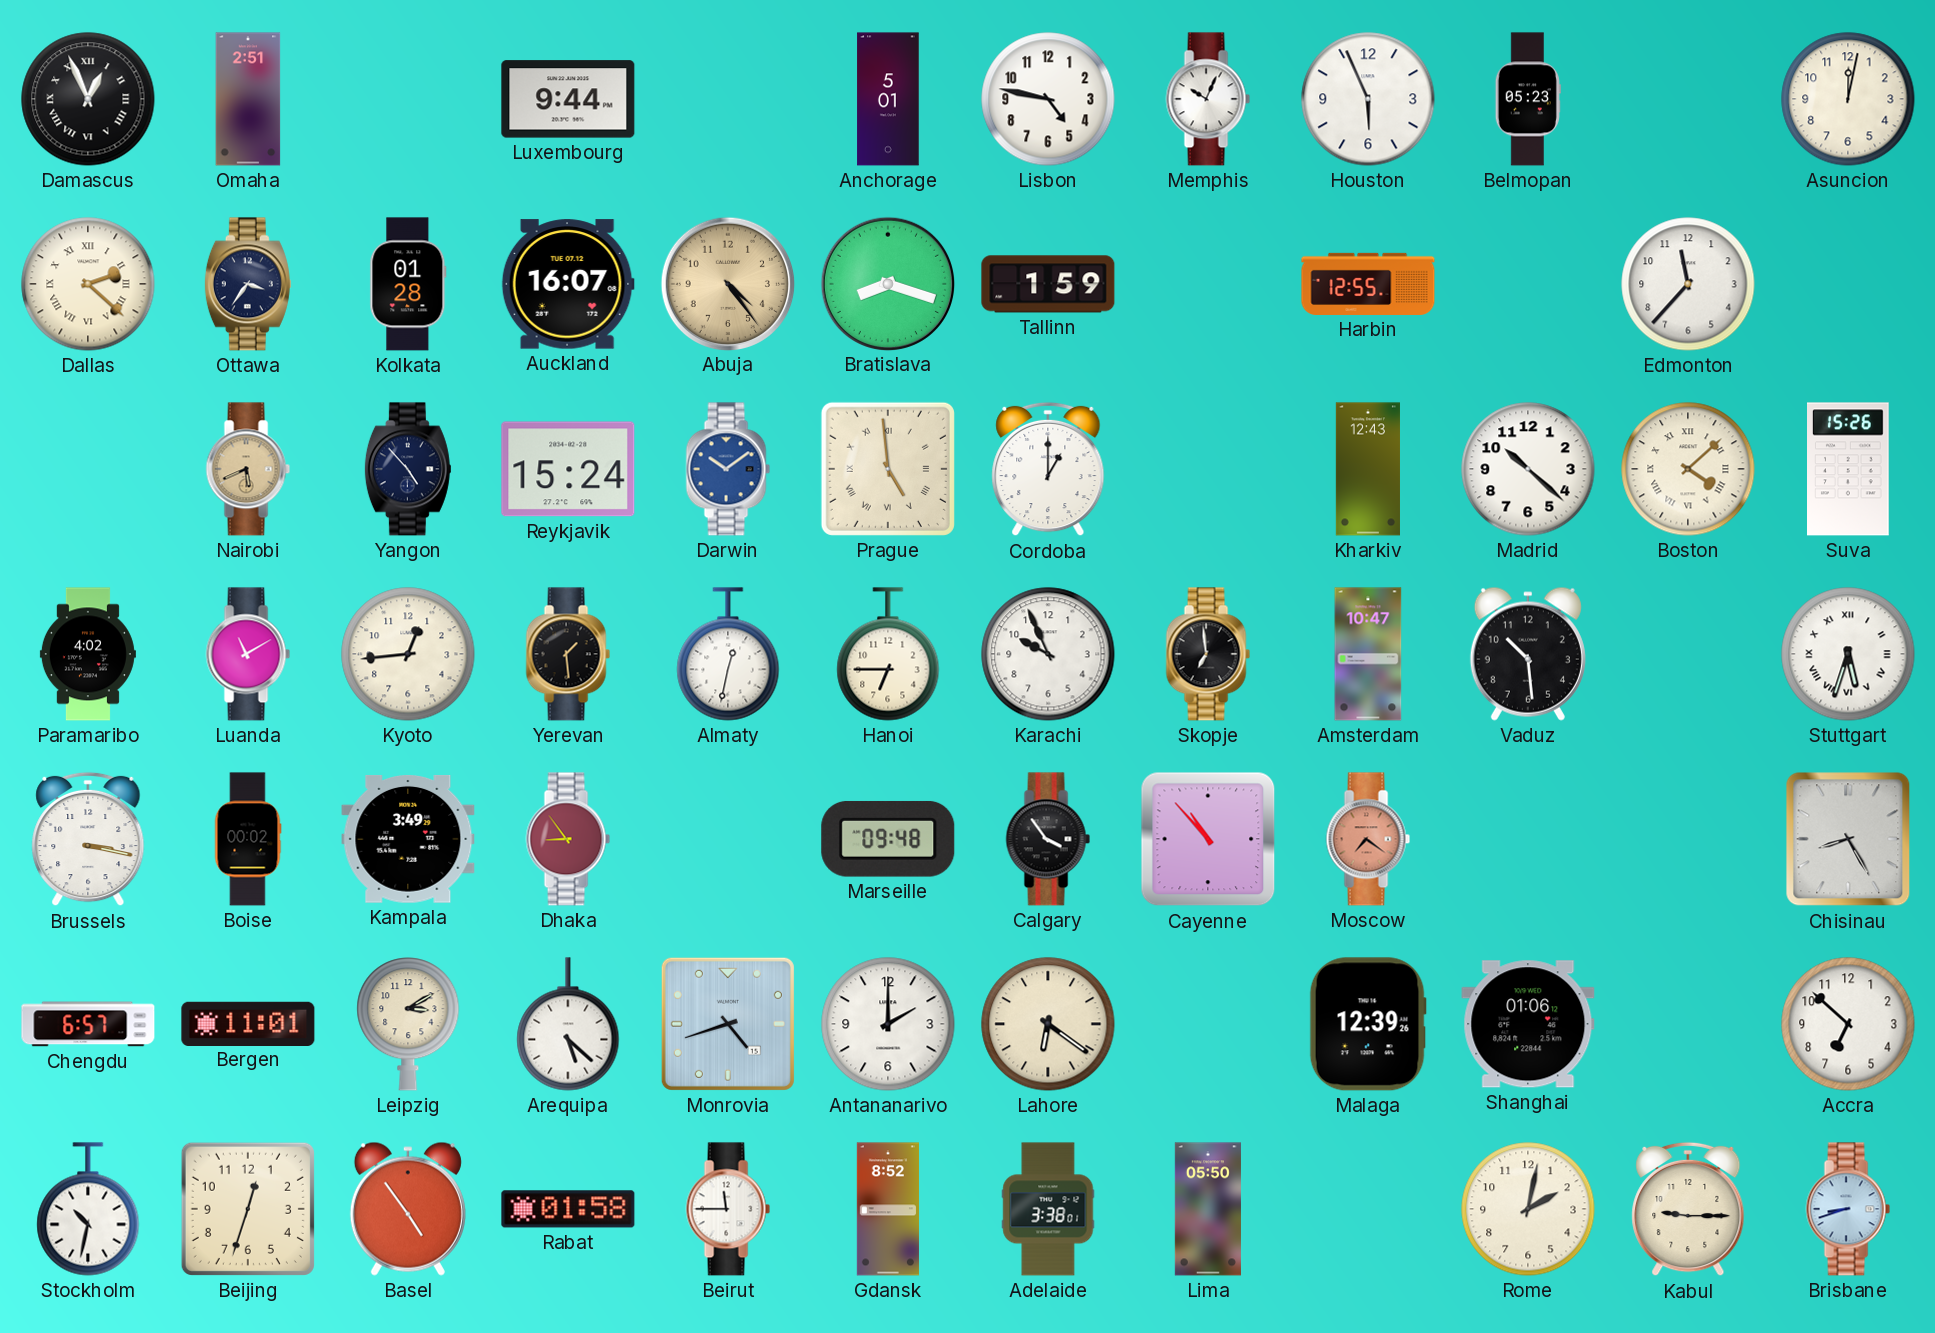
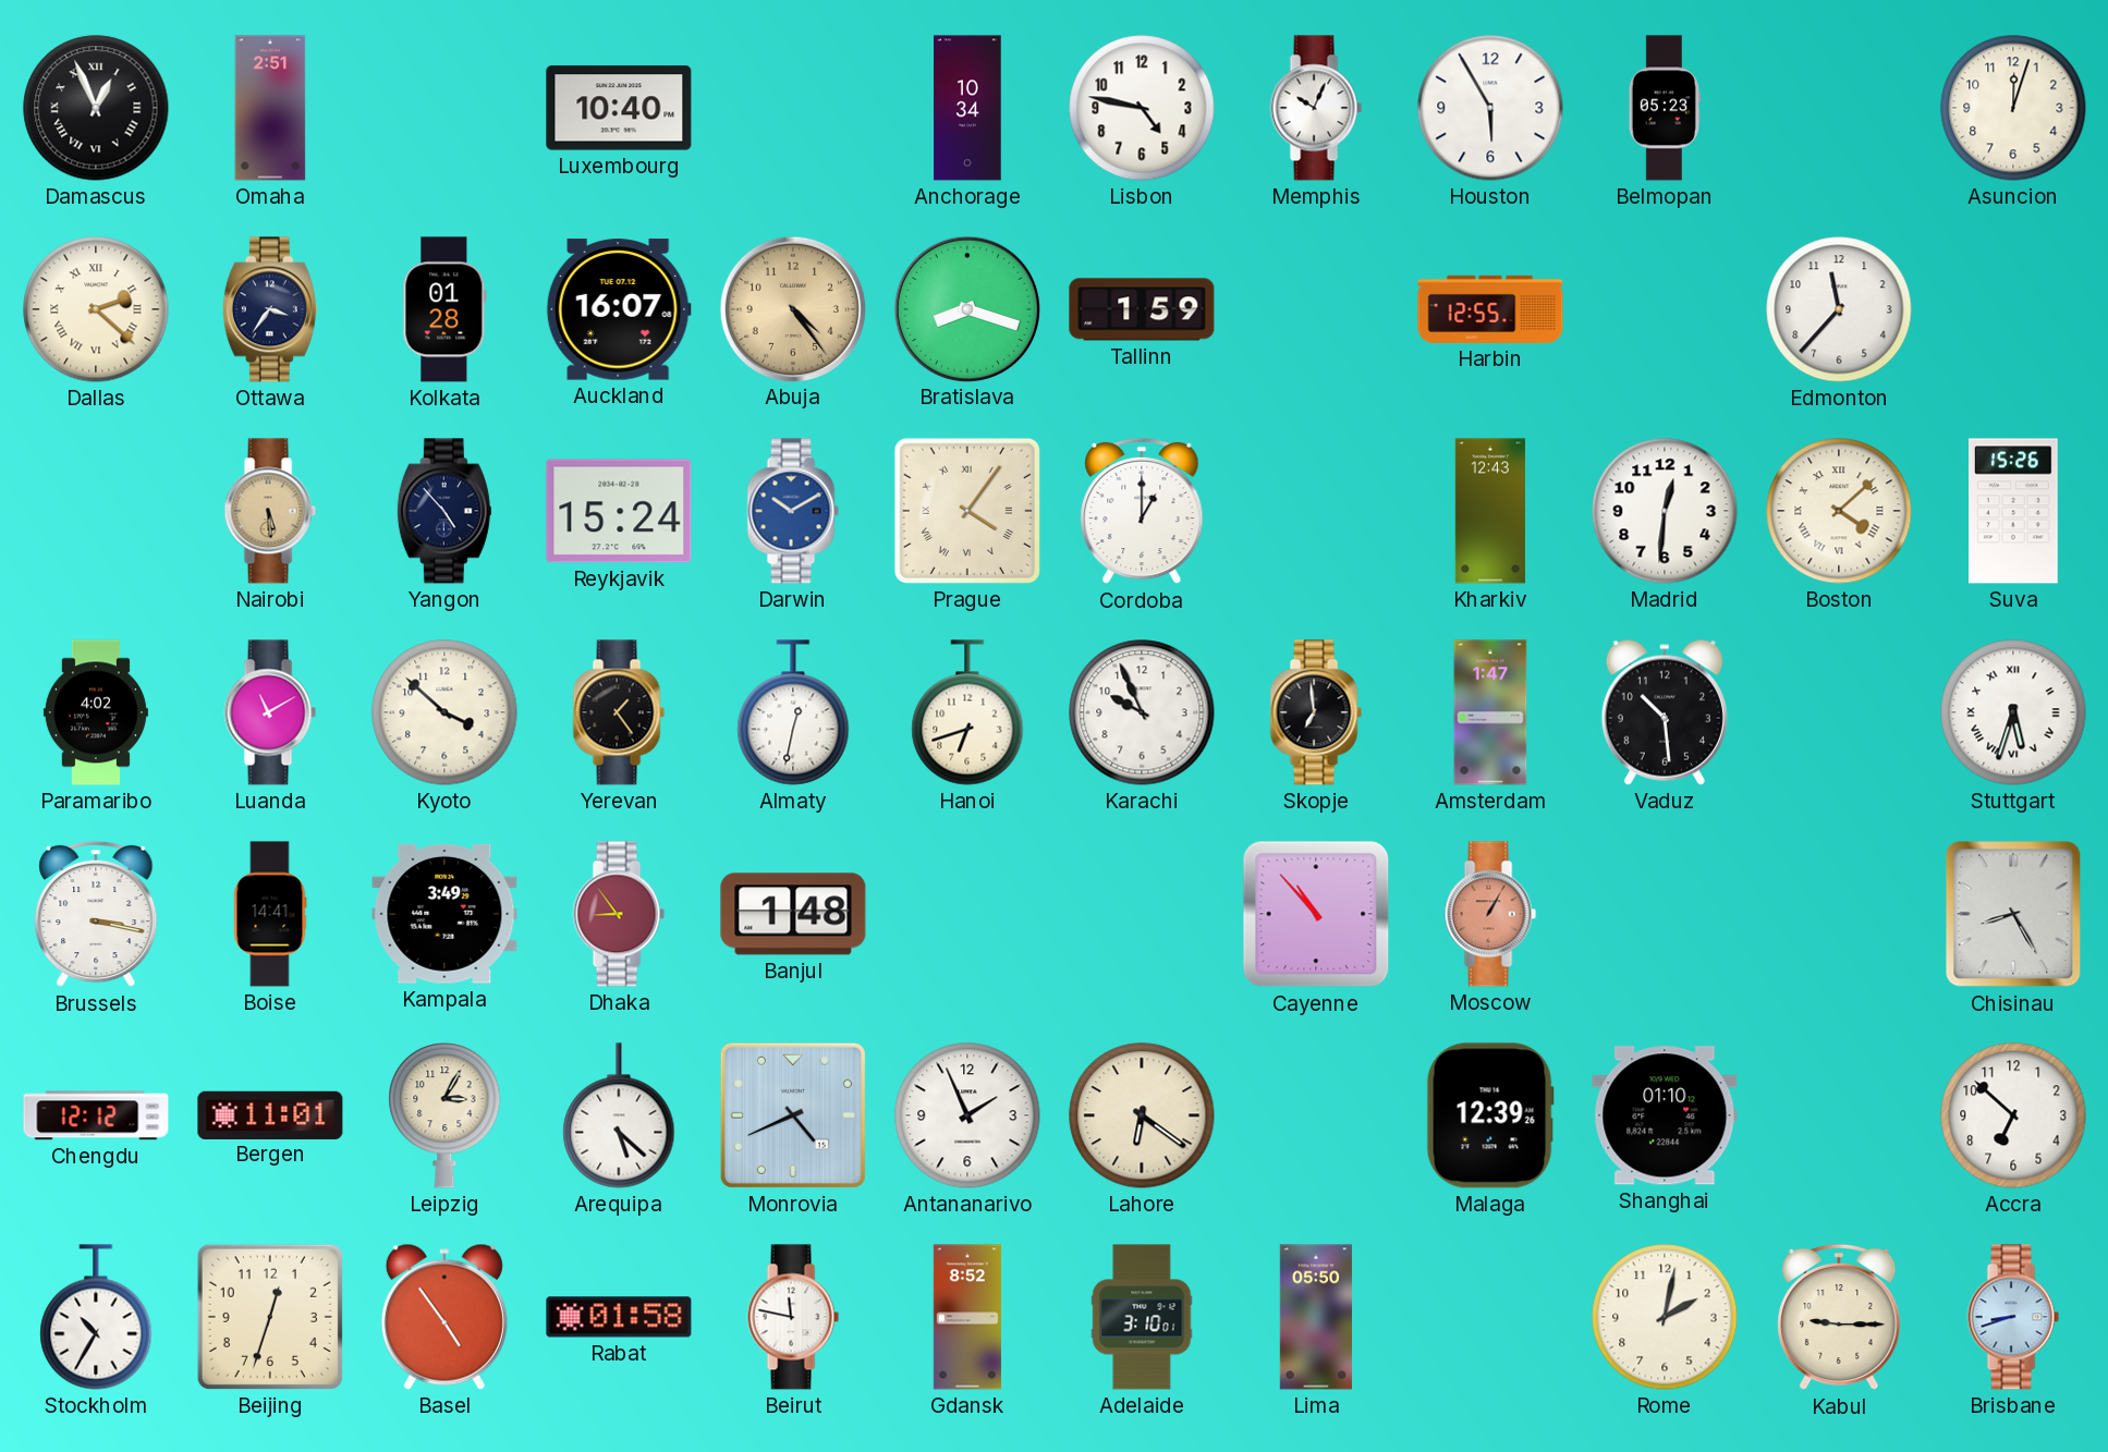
Luxembourg: 9:44 -> 10:40
Anchorage: 5:01 -> 10:34
Houston: 5:56 -> 5:55
Asuncion: 12:02 -> 12:03
Nairobi: 5:41 -> 5:29
Darwin: 10:09 -> 10:10
Prague: 4:59 -> 4:06
Madrid: 10:22 -> 12:31
Kyoto: 12:44 -> 3:52
Yerevan: 1:29 -> 1:24
Hanoi: 6:45 -> 6:42
Amsterdam: 10:47 -> 1:47
Boise: 00:02 -> 14:41
Banjul: none -> 1:48
Marseille: 09:48 -> none
Calgary: 3:54 -> none
Moscow: 7:21 -> 1:05
Chengdu: 6:57 -> 12:12
Leipzig: 3:10 -> 3:05
Monrovia: 4:42 -> 4:41
Antananarivo: 2:00 -> 1:56
Shanghai: 01:06 -> 01:10
Stockholm: 10:32 -> 10:35
Beirut: 11:45 -> 11:47
Adelaide: 3:38 -> 3:10
